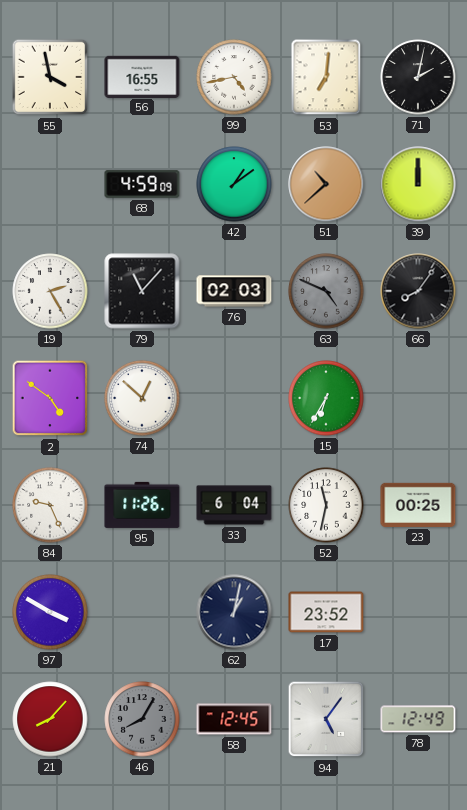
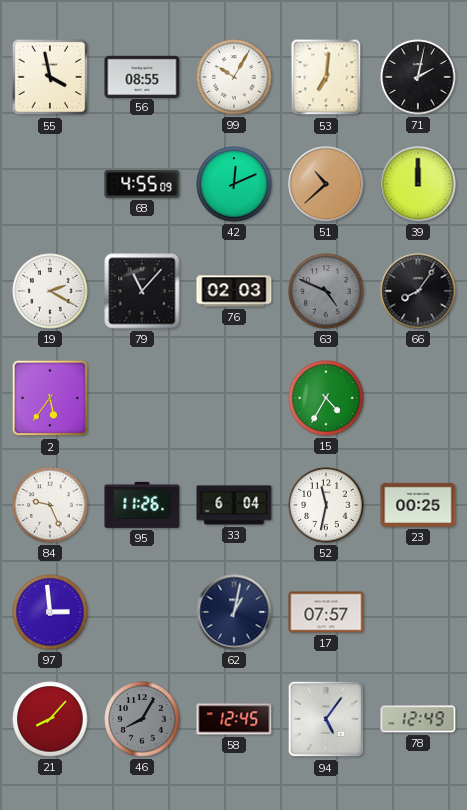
56: 16:55 -> 08:55
99: 4:43 -> 10:05
68: 4:59 -> 4:55
42: 1:09 -> 12:11
19: 2:25 -> 2:20
2: 4:51 -> 5:36
74: 12:52 -> none
15: 6:35 -> 4:35
97: 3:50 -> 2:59
17: 23:52 -> 07:57
